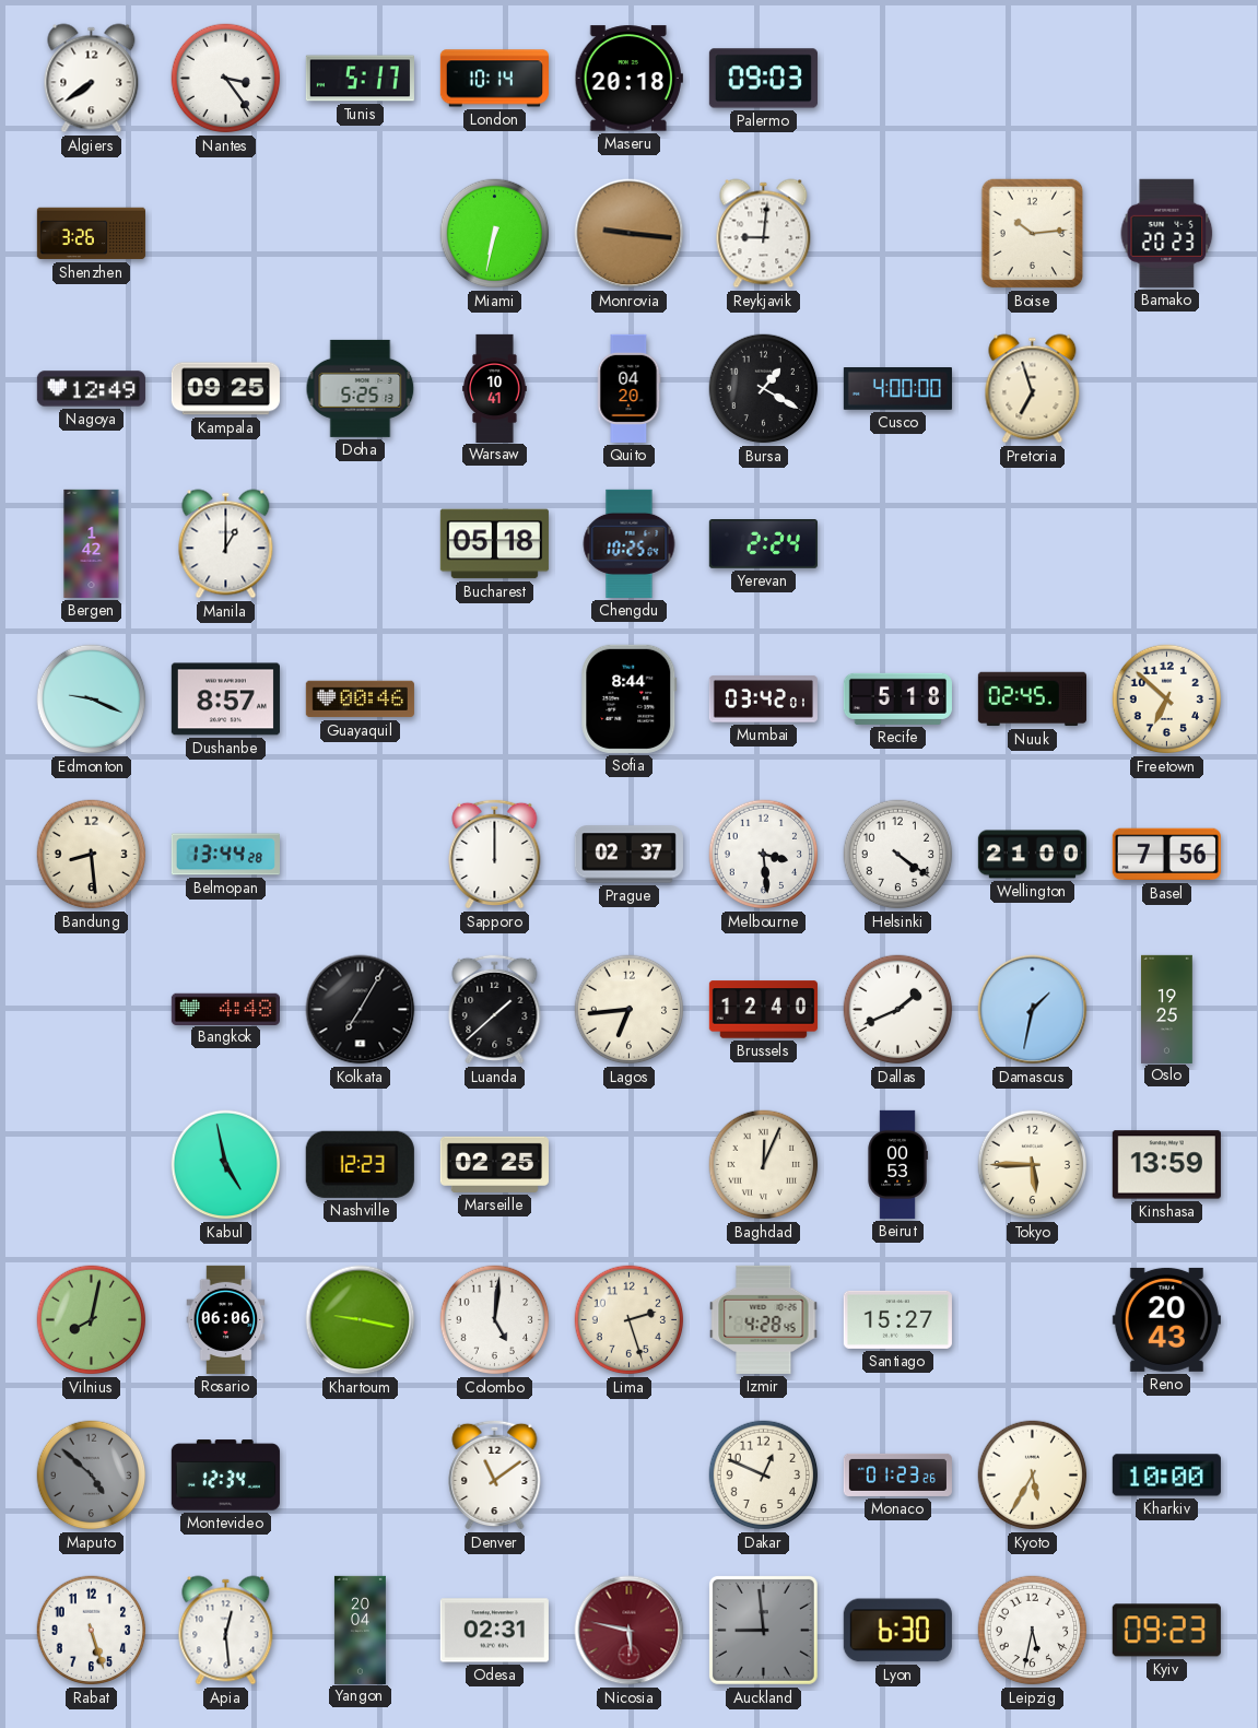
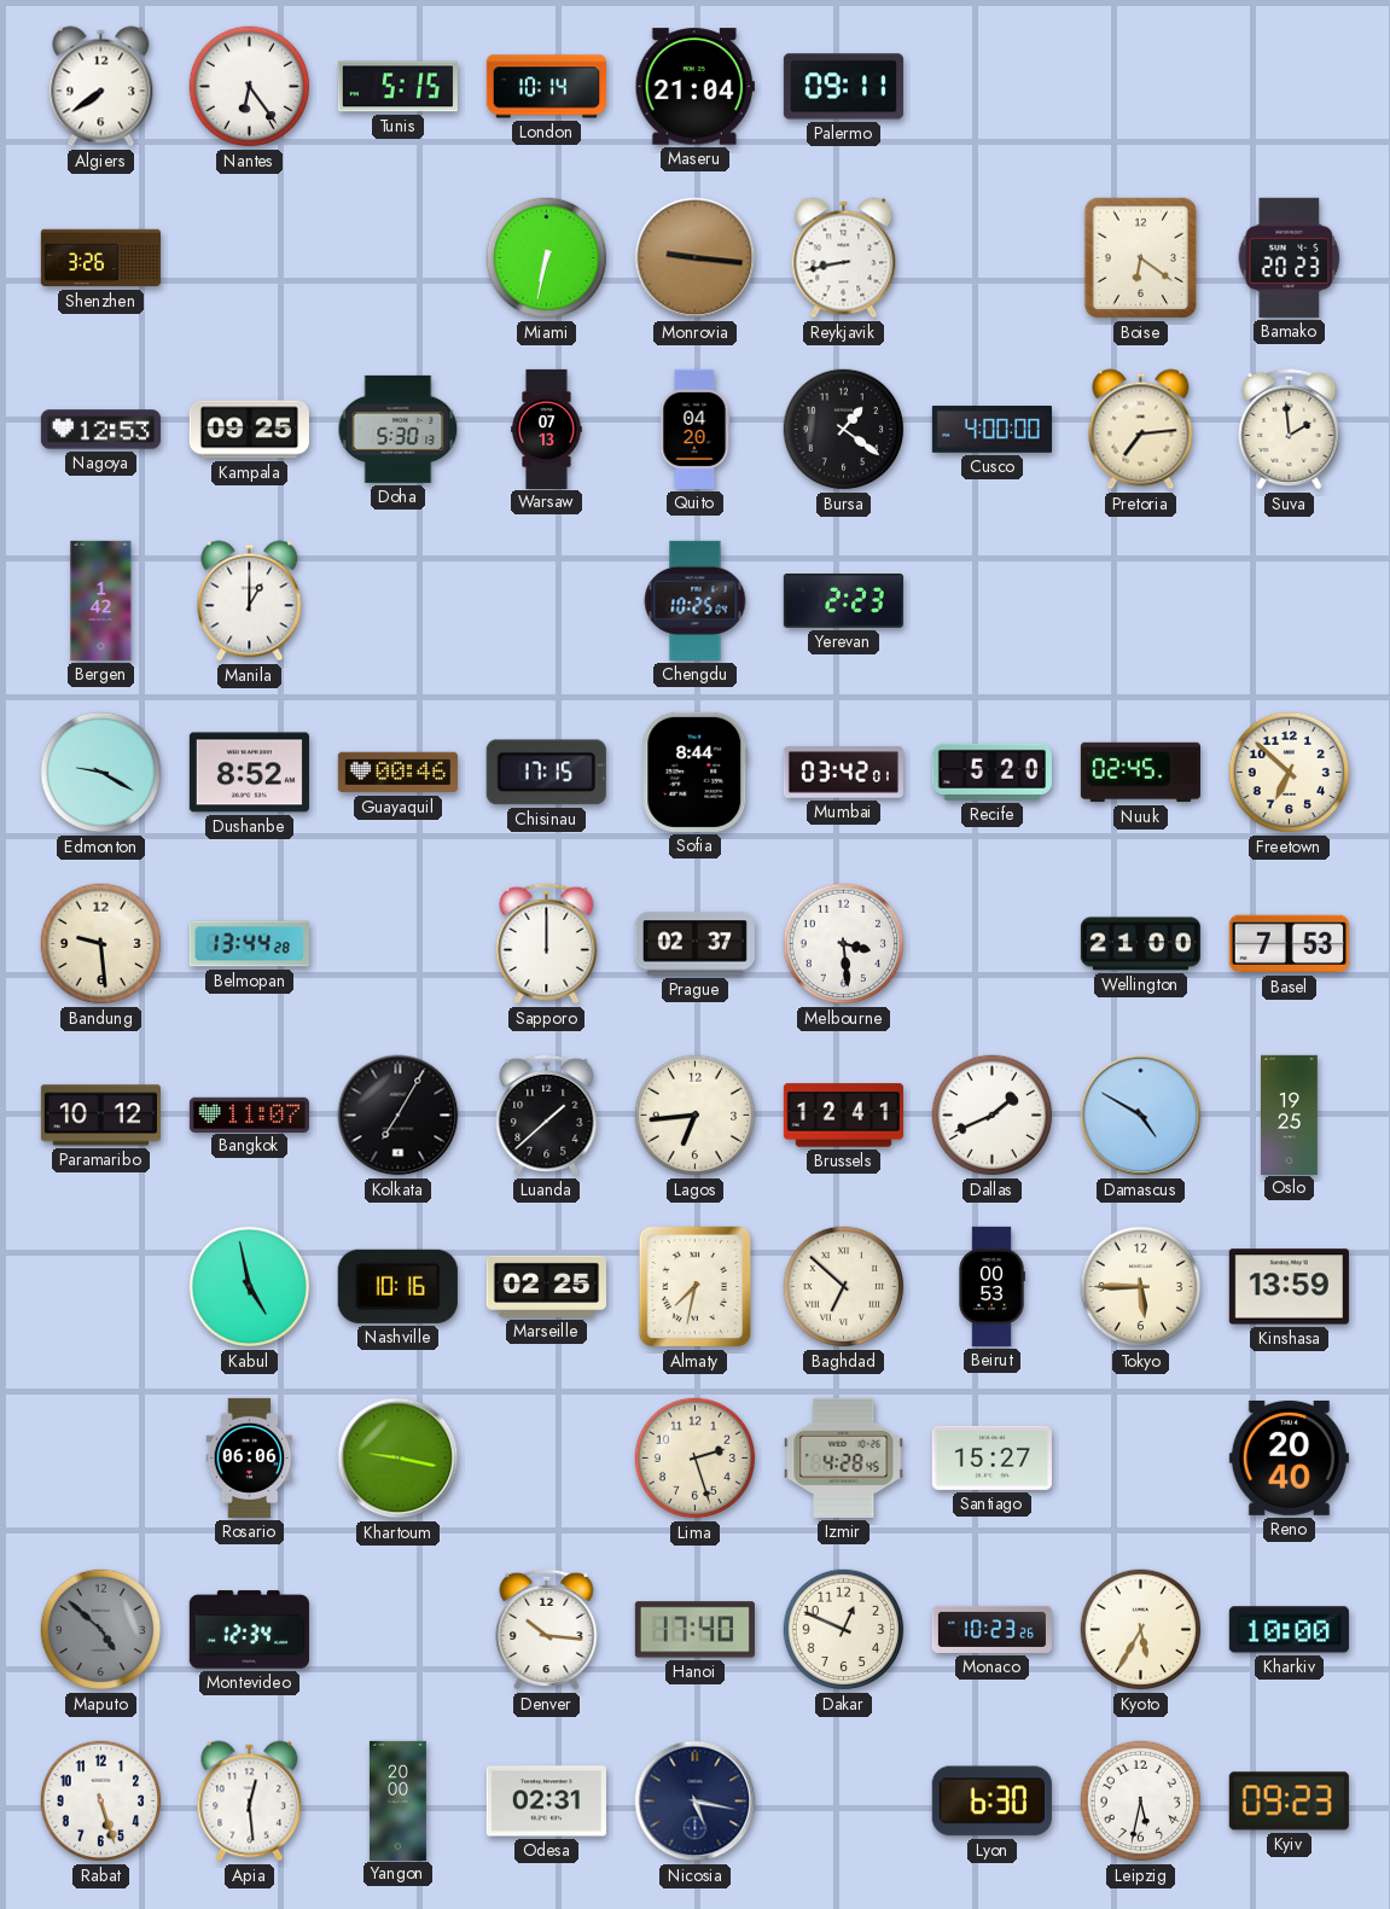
Nantes: 3:24 -> 6:24
Tunis: 5:17 -> 5:15
Maseru: 20:18 -> 21:04
Palermo: 09:03 -> 09:11
Reykjavik: 9:01 -> 8:43
Boise: 10:14 -> 6:21
Nagoya: 12:49 -> 12:53
Doha: 5:25 -> 5:30
Warsaw: 10:41 -> 07:13
Bursa: 1:20 -> 1:21
Pretoria: 6:57 -> 7:14
Suva: none -> 1:59
Bucharest: 05:18 -> none
Yerevan: 2:24 -> 2:23
Edmonton: 9:19 -> 9:20
Dushanbe: 8:57 -> 8:52
Chisinau: none -> 17:15
Recife: 5:18 -> 5:20
Bandung: 8:29 -> 9:29
Helsinki: 4:21 -> none
Basel: 7:56 -> 7:53
Paramaribo: none -> 10:12
Bangkok: 4:48 -> 11:07
Brussels: 12:40 -> 12:41
Damascus: 1:32 -> 4:50
Nashville: 12:23 -> 10:16
Almaty: none -> 7:32
Baghdad: 12:04 -> 6:52
Vilnius: 8:02 -> none
Colombo: 5:01 -> none
Reno: 20:43 -> 20:40
Denver: 11:09 -> 10:16
Hanoi: none -> 17:40
Monaco: 01:23 -> 10:23
Yangon: 20:04 -> 20:00
Nicosia: 5:47 -> 5:17
Nicosia dial: burgundy -> navy
Auckland: 8:59 -> none
